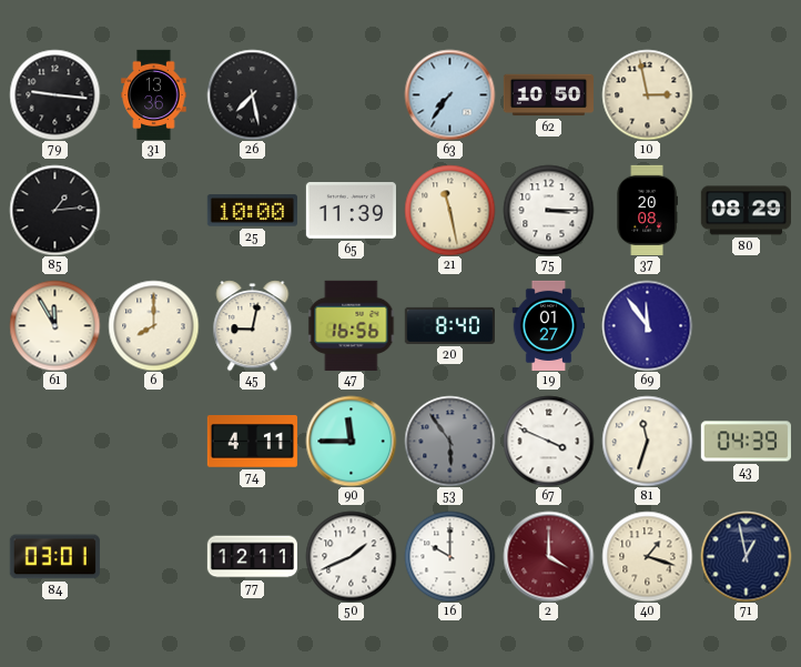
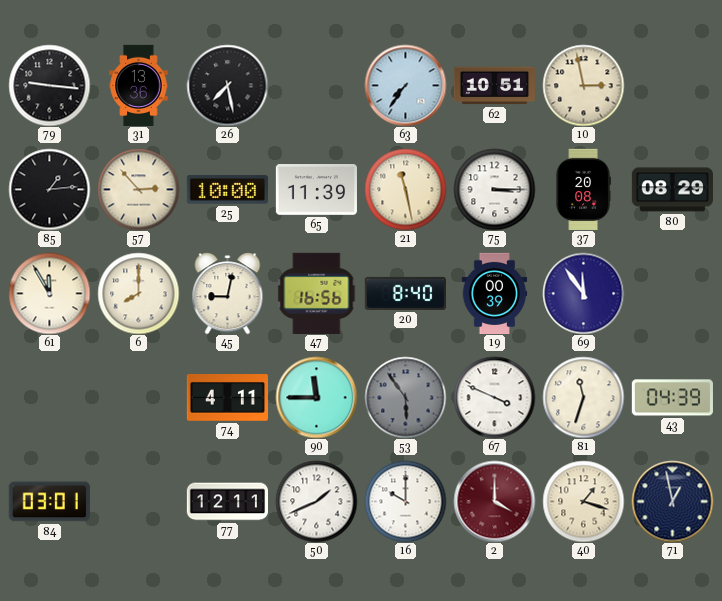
62: 10:50 -> 10:51
57: none -> 2:53
19: 01:27 -> 00:39
